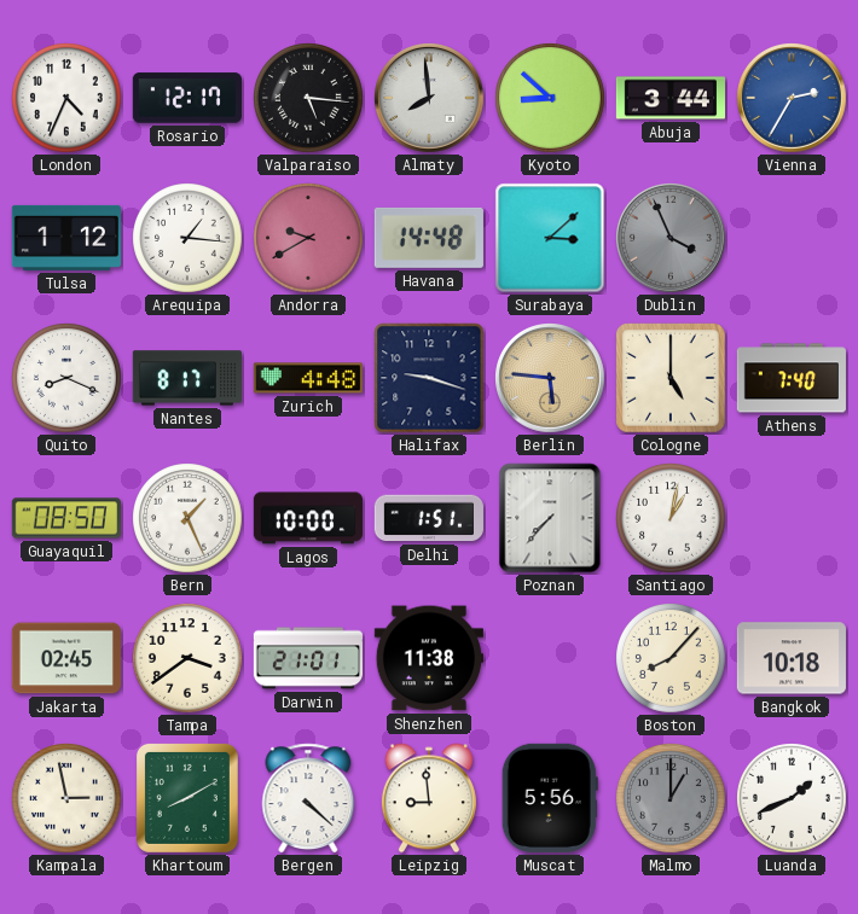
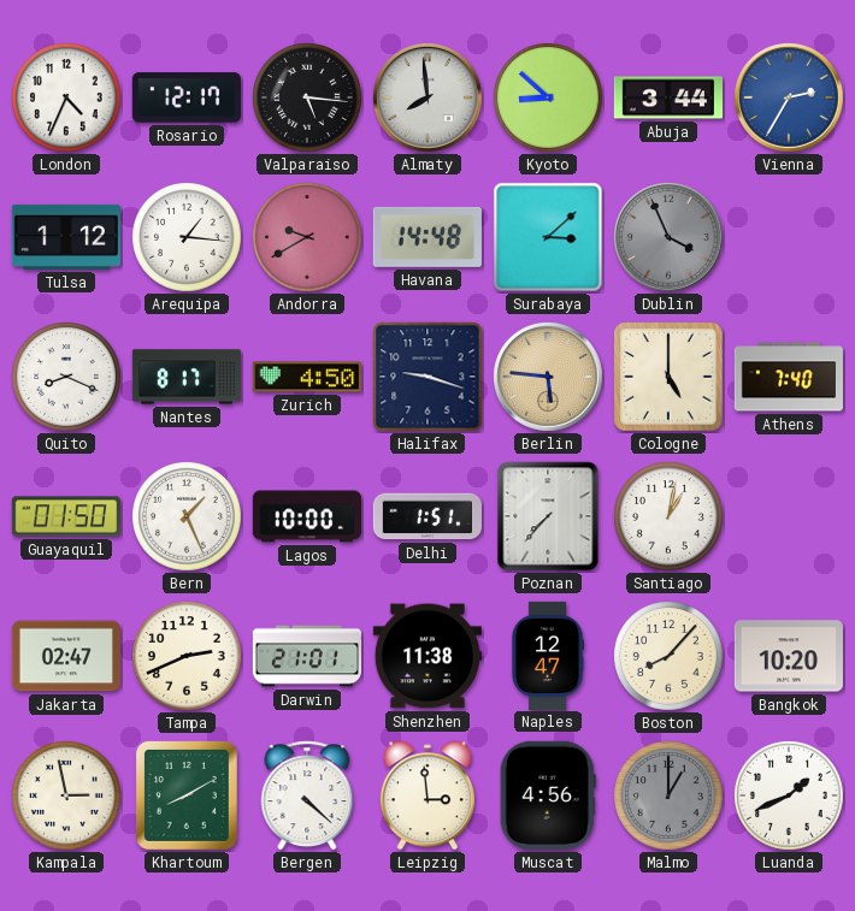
Zurich: 4:48 -> 4:50
Guayaquil: 08:50 -> 01:50
Jakarta: 02:45 -> 02:47
Tampa: 3:39 -> 2:41
Naples: none -> 12:47
Bangkok: 10:18 -> 10:20
Leipzig: 8:59 -> 2:59
Muscat: 5:56 -> 4:56
